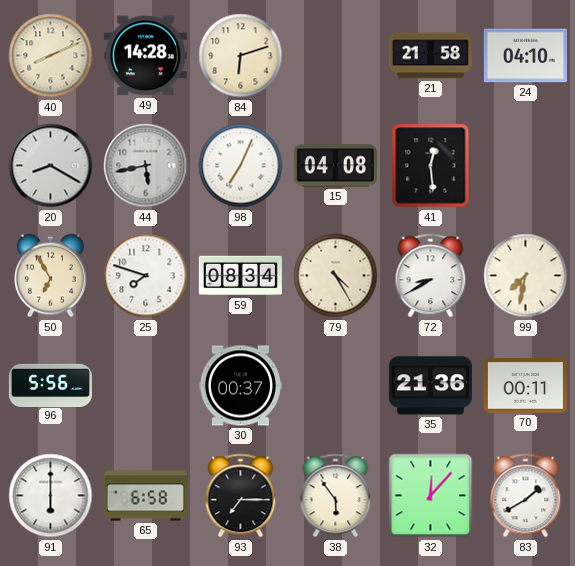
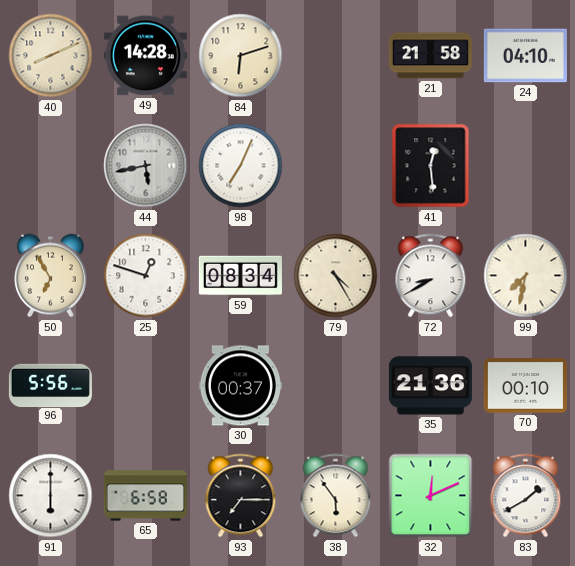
20: 8:20 -> none
15: 04:08 -> none
25: 7:48 -> 12:48
70: 00:11 -> 00:10
32: 12:07 -> 12:11
